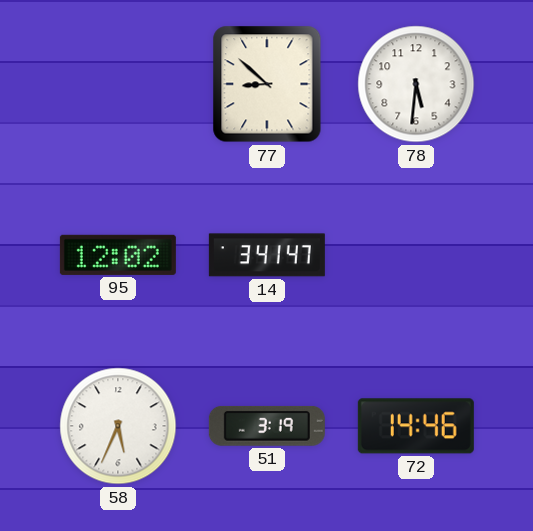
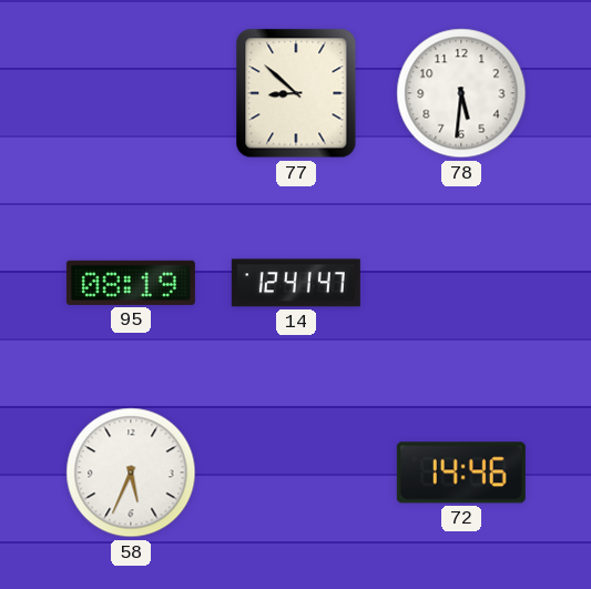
95: 12:02 -> 08:19
14: 3:41 -> 12:41
51: 3:19 -> none
